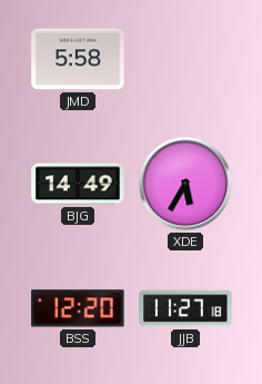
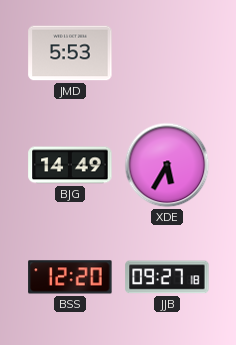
JMD: 5:58 -> 5:53
JJB: 11:27 -> 09:27
